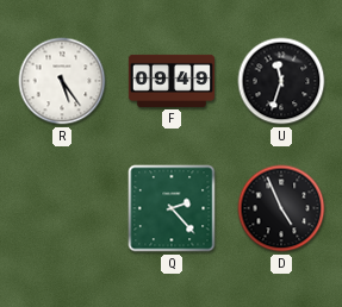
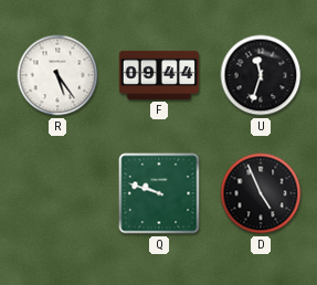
F: 09:49 -> 09:44
Q: 2:23 -> 9:48
